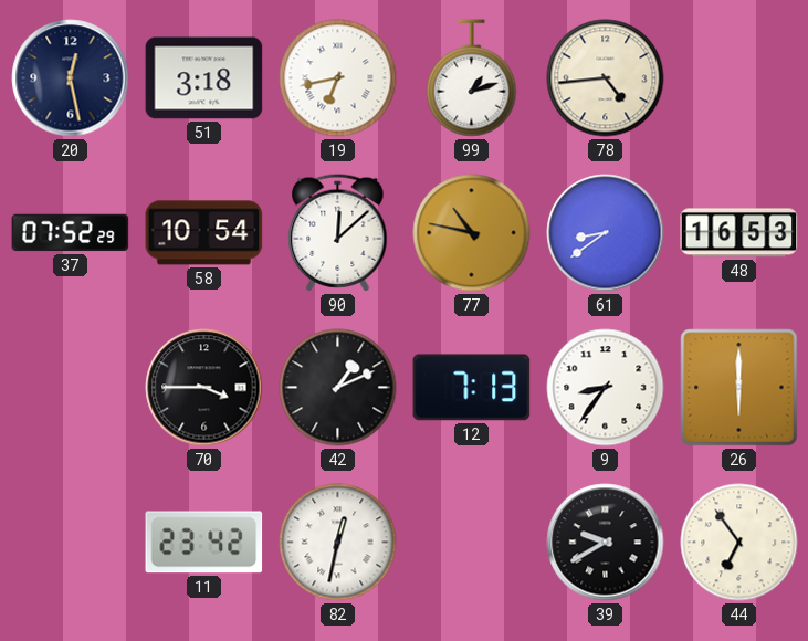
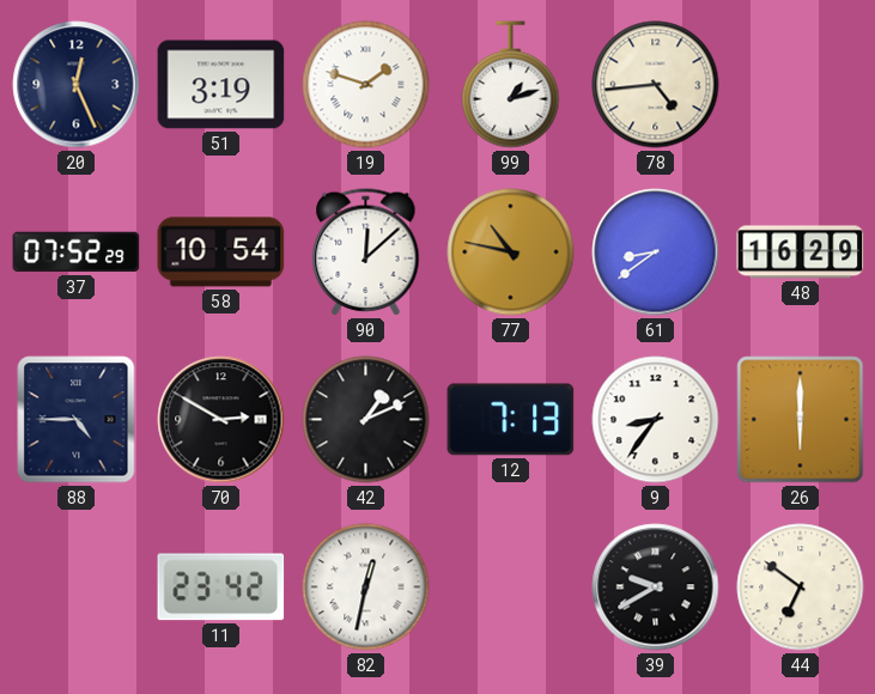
20: 12:28 -> 12:26
51: 3:18 -> 3:19
19: 6:43 -> 1:48
48: 16:53 -> 16:29
88: none -> 4:45
70: 3:45 -> 2:50
44: 6:54 -> 6:51
